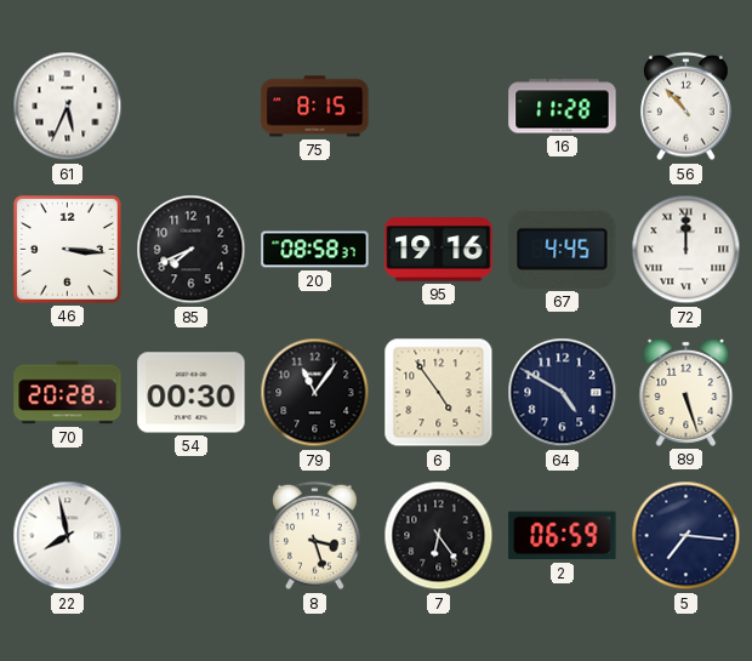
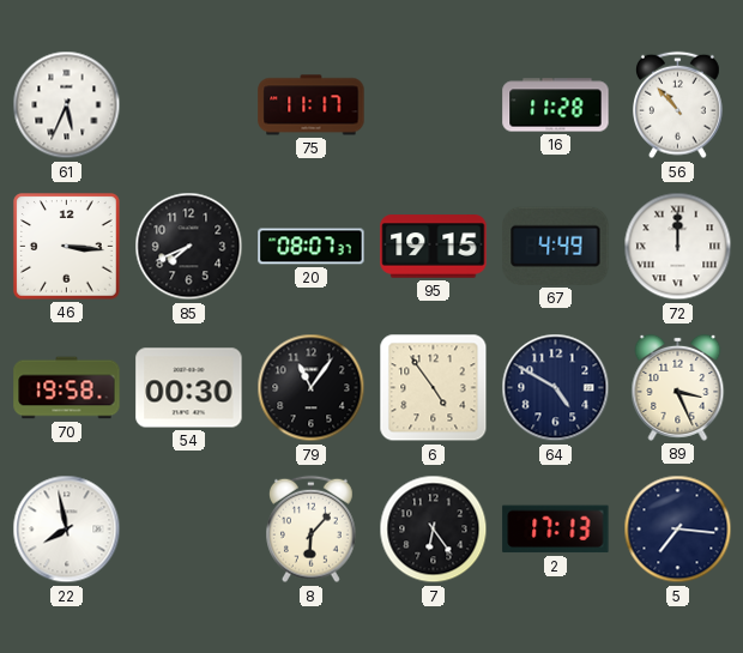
75: 8:15 -> 11:17
20: 08:58 -> 08:07
95: 19:16 -> 19:15
67: 4:45 -> 4:49
70: 20:28 -> 19:58
89: 5:27 -> 3:26
8: 3:27 -> 6:07
2: 06:59 -> 17:13
